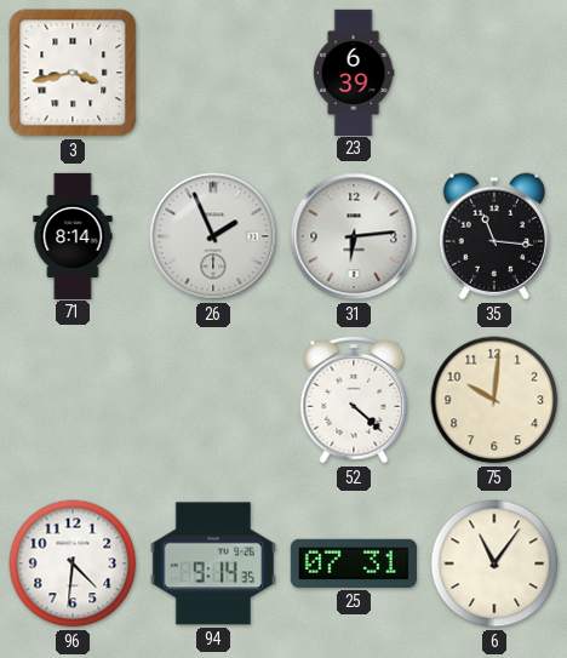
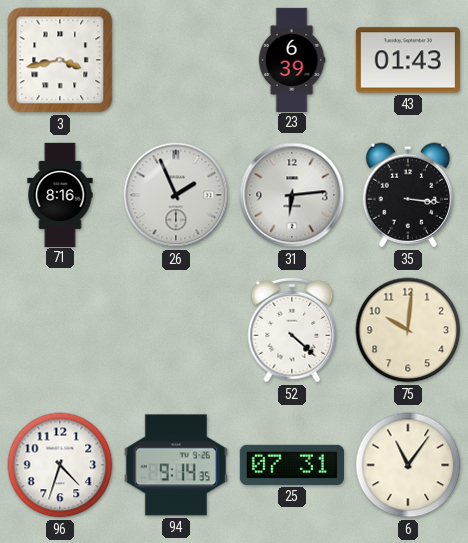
43: none -> 01:43
71: 8:14 -> 8:16
35: 11:16 -> 3:16
96: 4:31 -> 4:33
